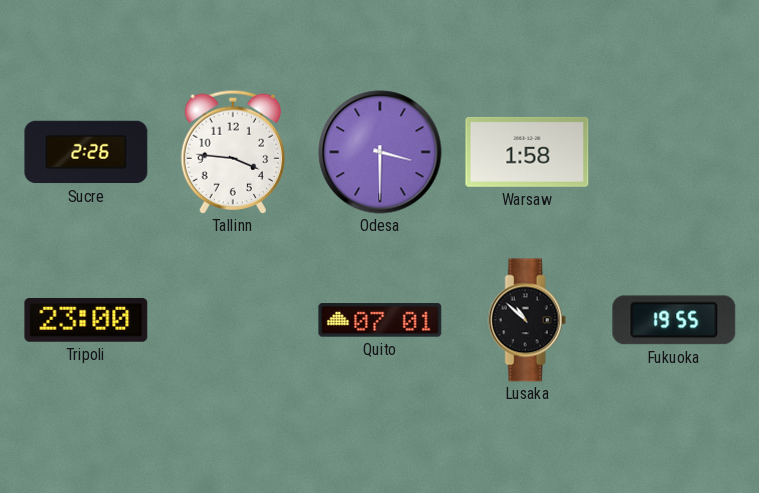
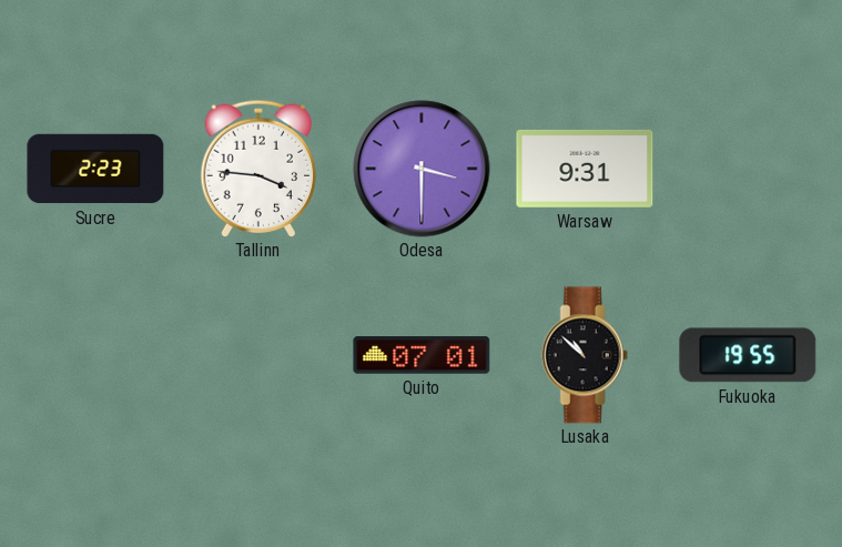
Sucre: 2:26 -> 2:23
Warsaw: 1:58 -> 9:31
Tripoli: 23:00 -> none
